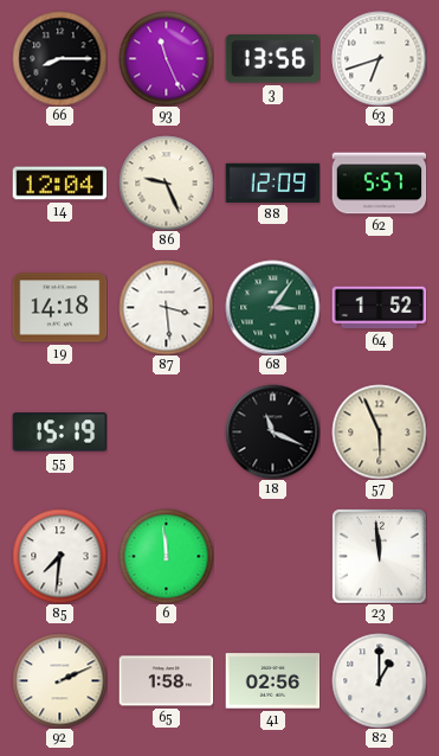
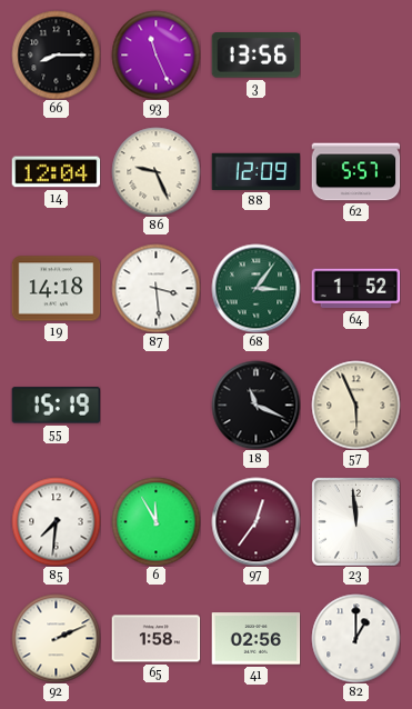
63: 6:42 -> none
6: 11:59 -> 11:55
97: none -> 12:36
